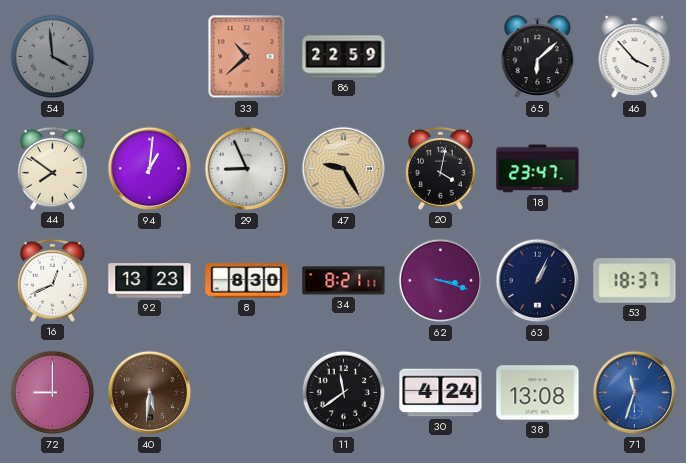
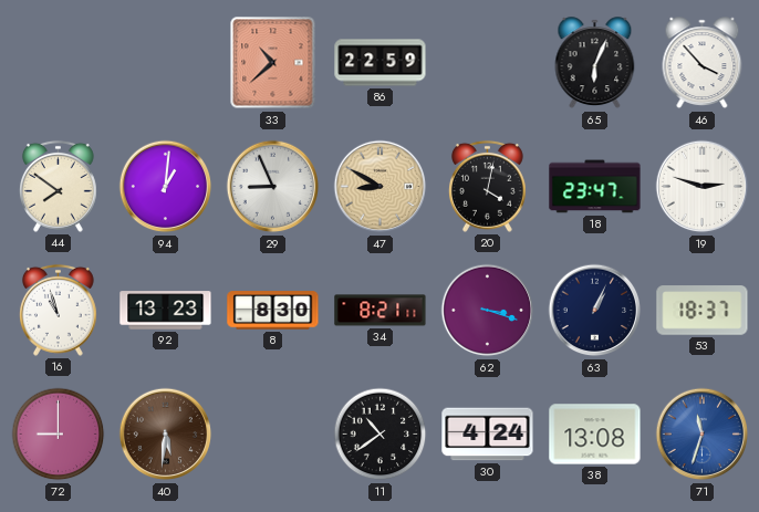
54: 3:59 -> none
65: 6:08 -> 6:04
47: 9:25 -> 8:50
19: none -> 2:48
16: 12:41 -> 10:57
11: 11:39 -> 10:39
